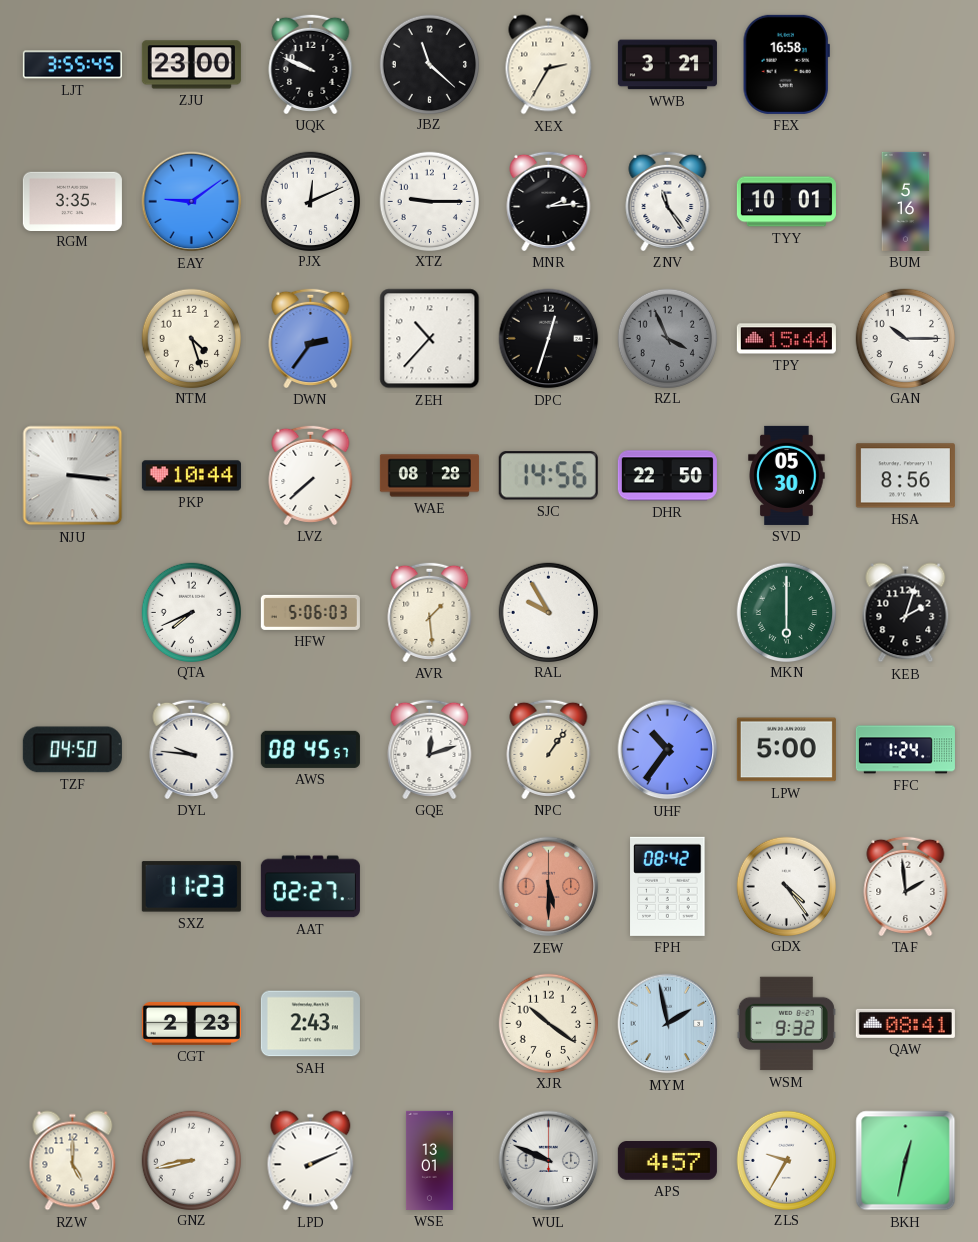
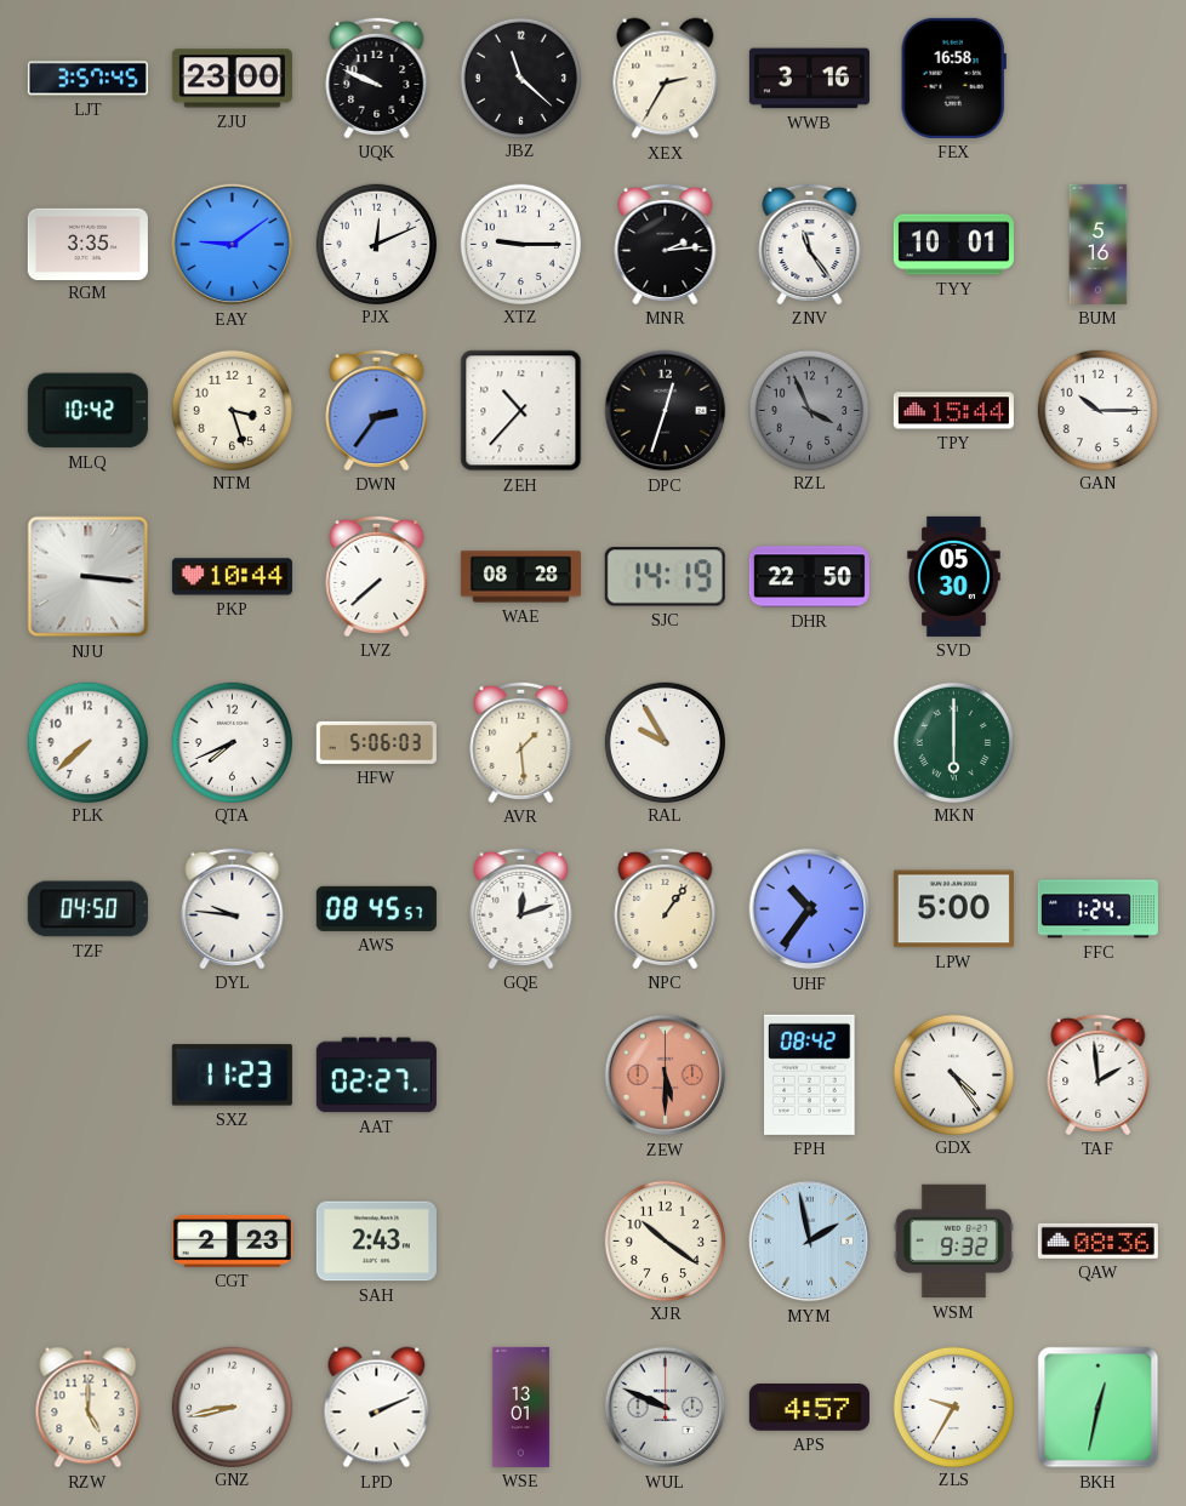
LJT: 3:55 -> 3:57
WWB: 3:21 -> 3:16
MLQ: none -> 10:42
NTM: 4:27 -> 3:27
SJC: 14:56 -> 14:19
HSA: 8:56 -> none
PLK: none -> 7:38
KEB: 2:03 -> none
QAW: 08:41 -> 08:36
